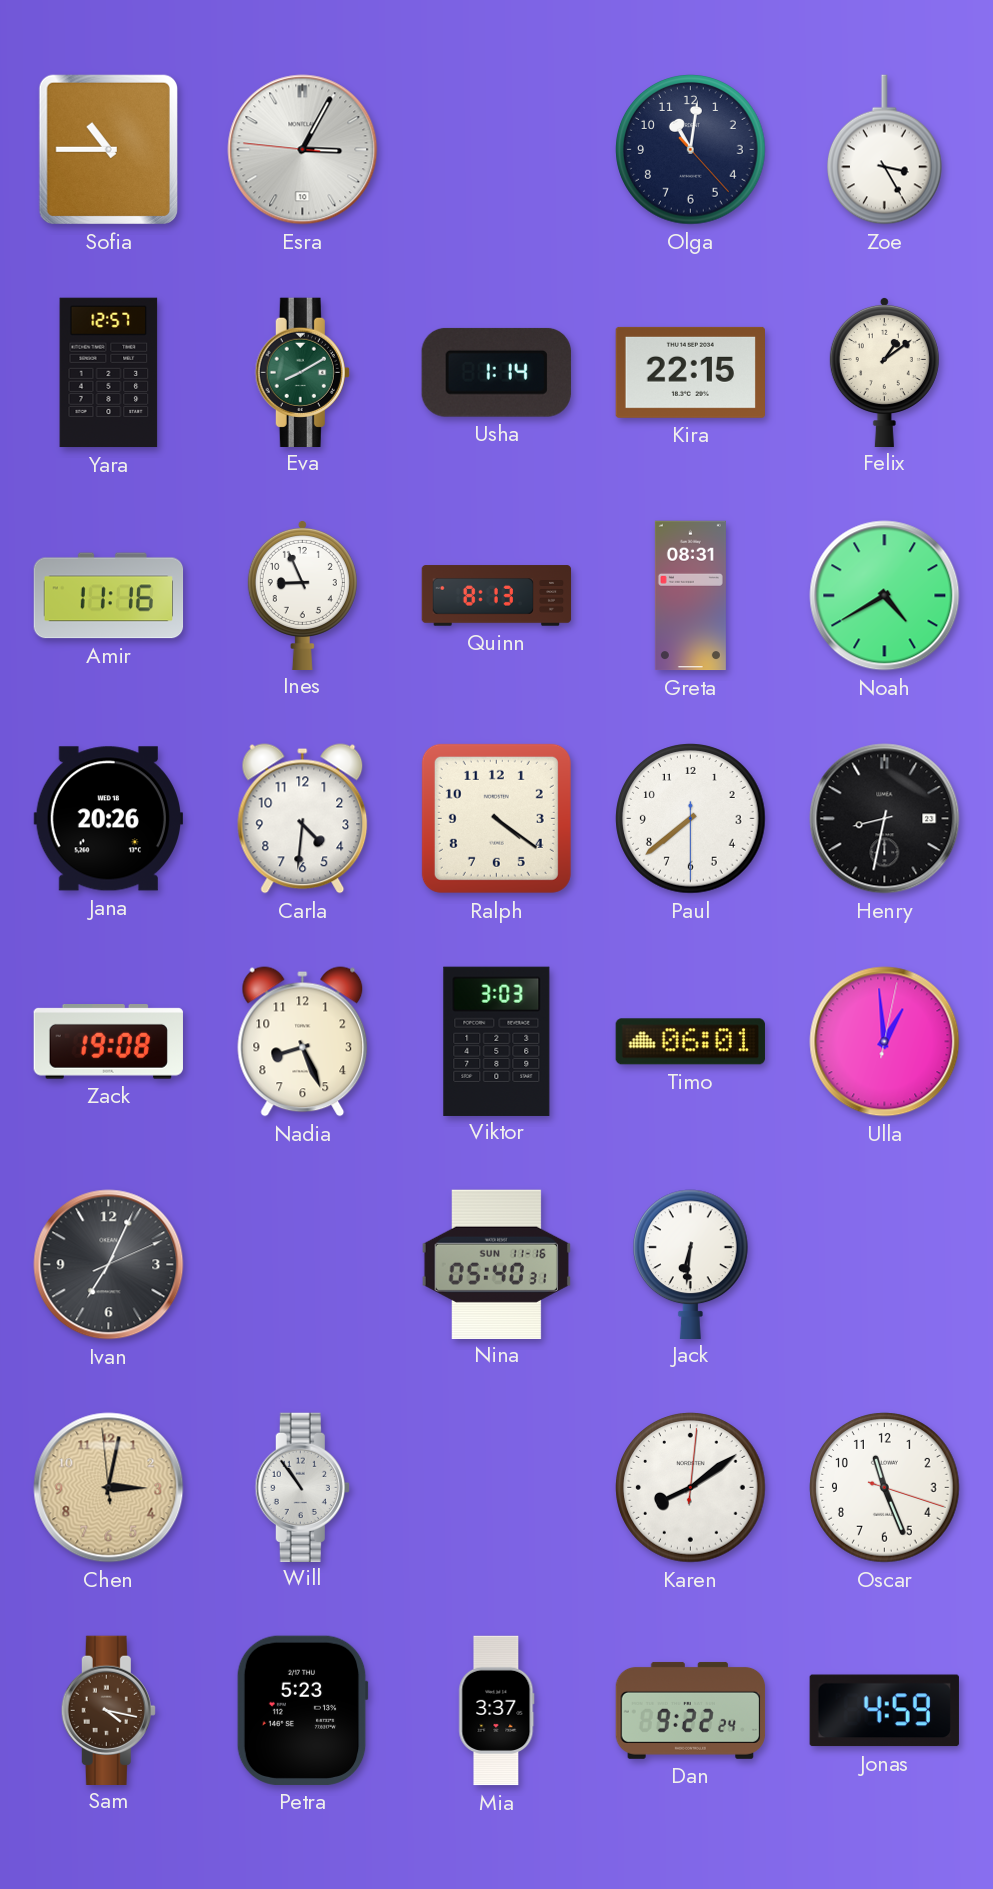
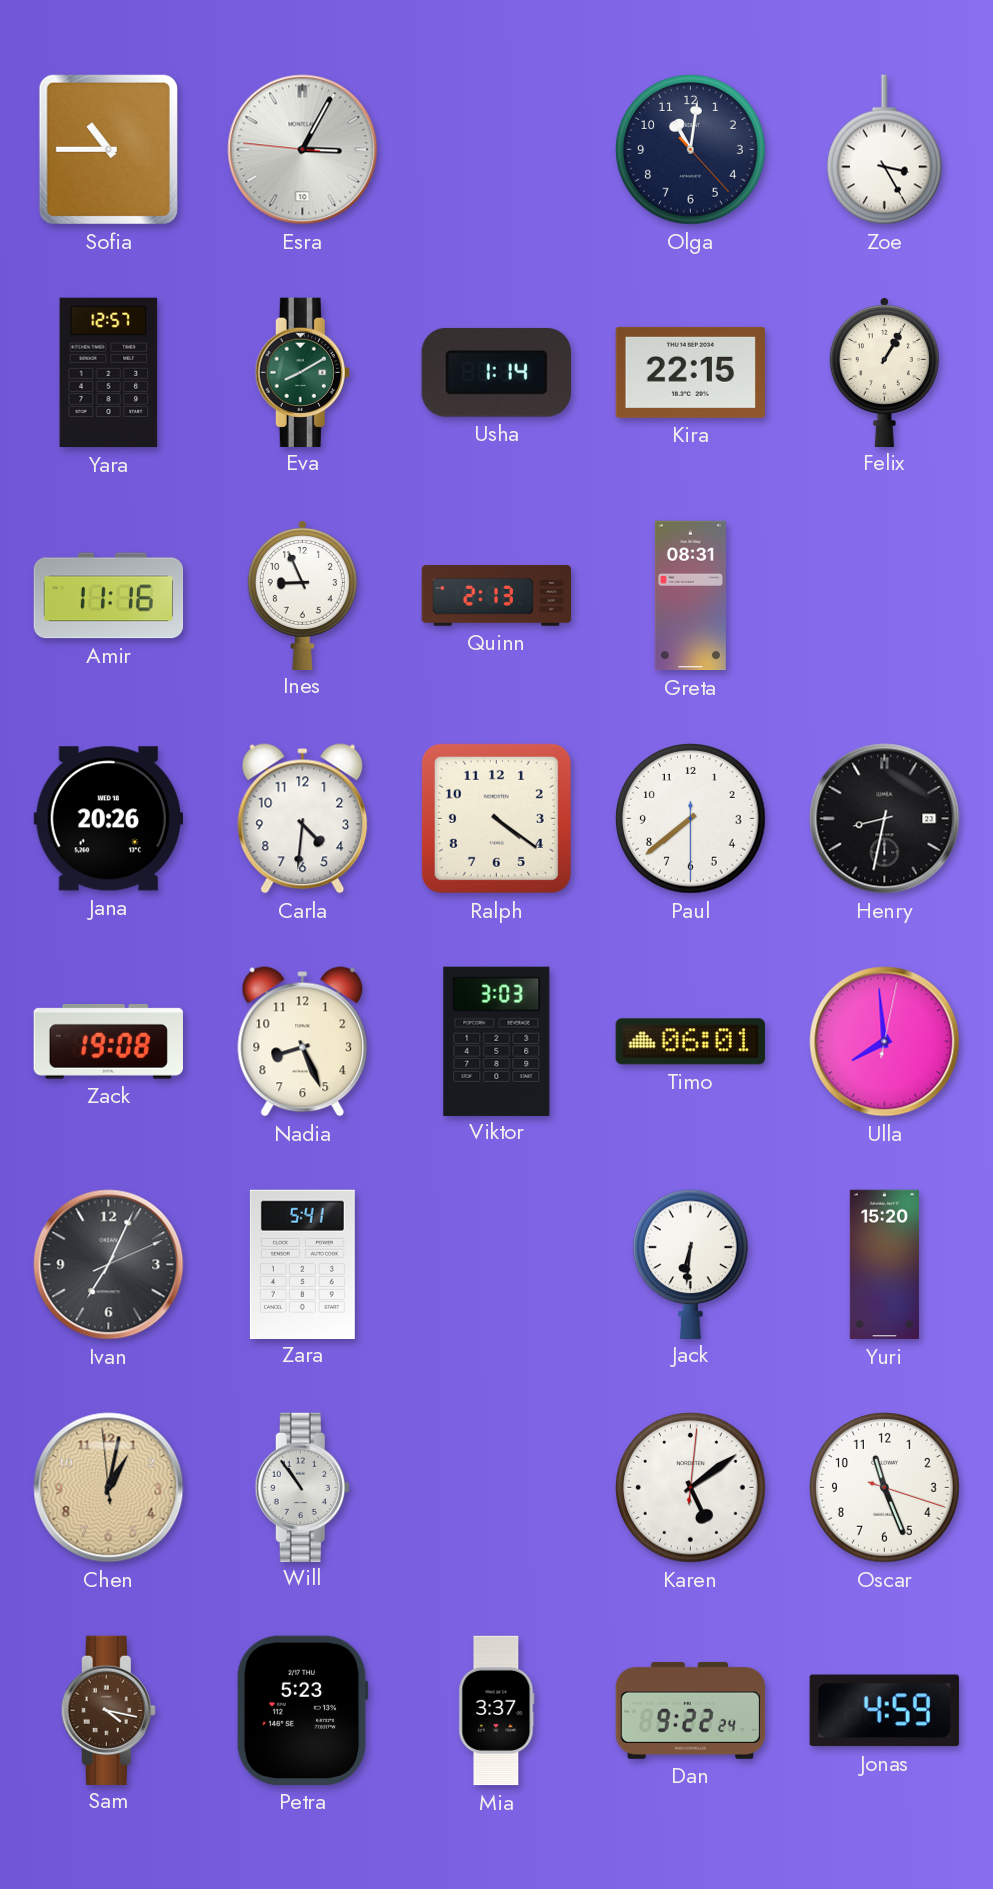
Felix: 1:09 -> 1:05
Quinn: 8:13 -> 2:13
Noah: 4:40 -> none
Ulla: 12:59 -> 7:59
Zara: none -> 5:41
Nina: 05:40 -> none
Yuri: none -> 15:20
Chen: 3:01 -> 1:01
Karen: 8:09 -> 5:09
